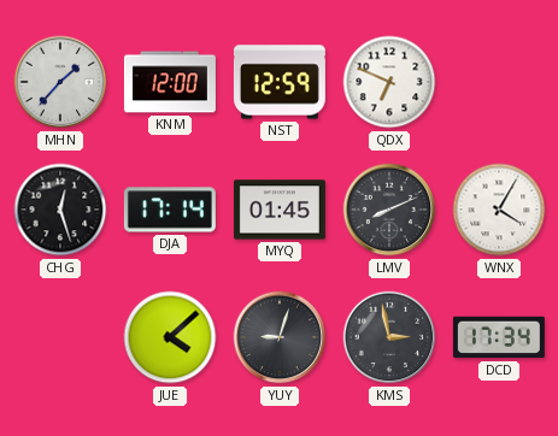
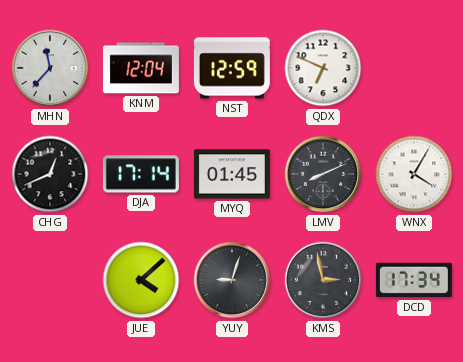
MHN: 1:37 -> 11:37
KNM: 12:00 -> 12:04
CHG: 12:27 -> 12:41
